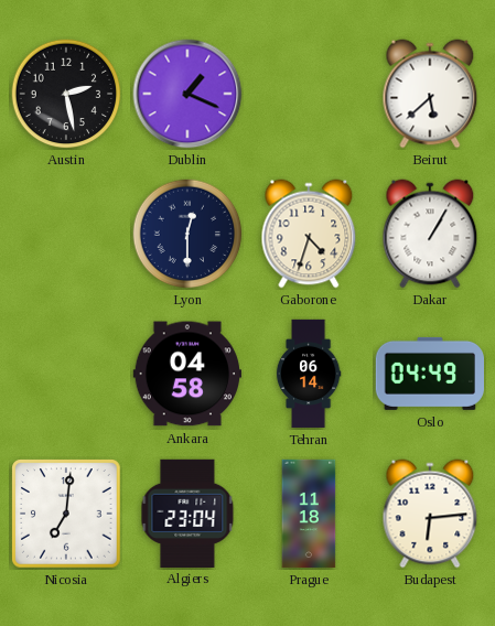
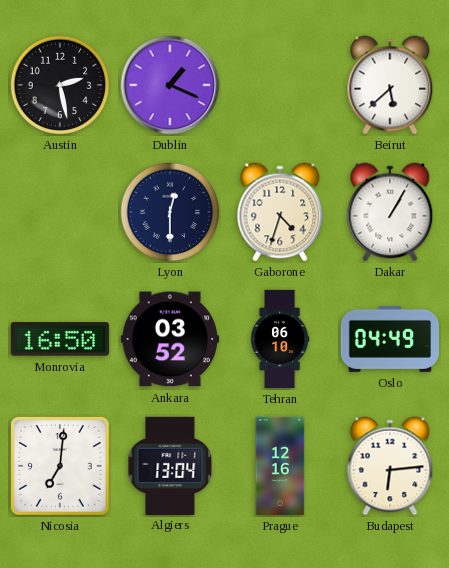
Monrovia: none -> 16:50
Ankara: 04:58 -> 03:52
Tehran: 06:14 -> 06:10
Algiers: 23:04 -> 13:04
Prague: 11:18 -> 12:16
